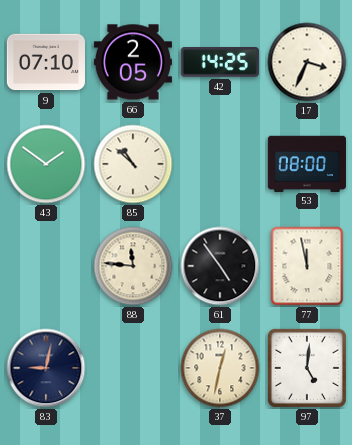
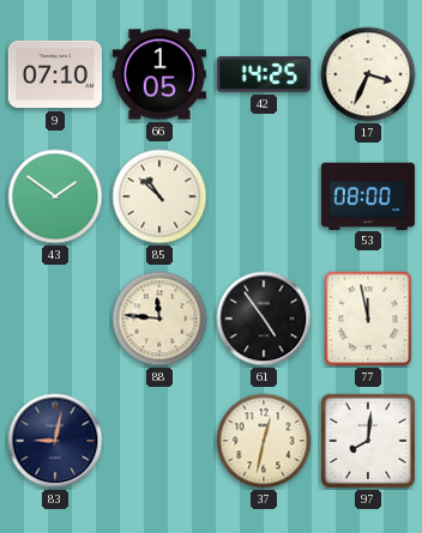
66: 2:05 -> 1:05
97: 5:01 -> 8:01
